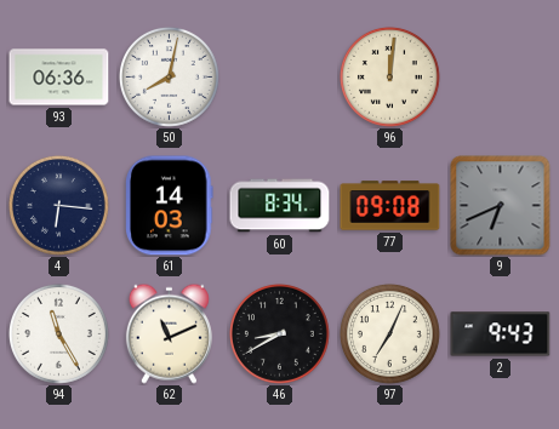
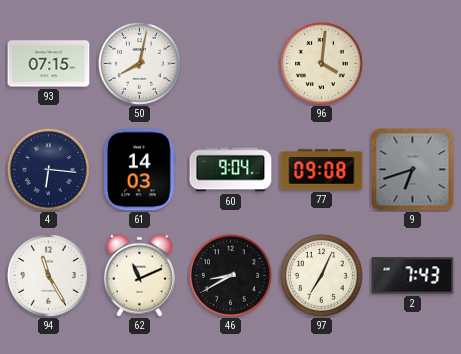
93: 06:36 -> 07:15
96: 12:01 -> 4:01
60: 8:34 -> 9:04
9: 6:41 -> 6:42
2: 9:43 -> 7:43
